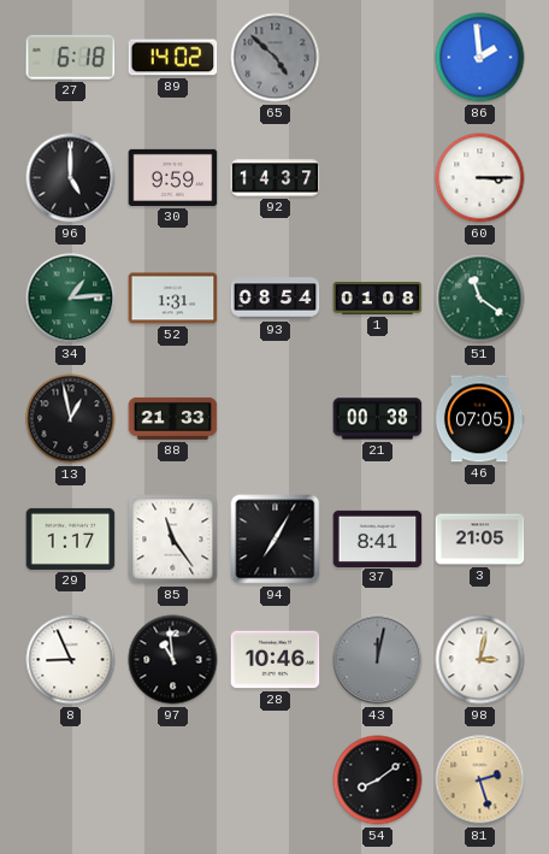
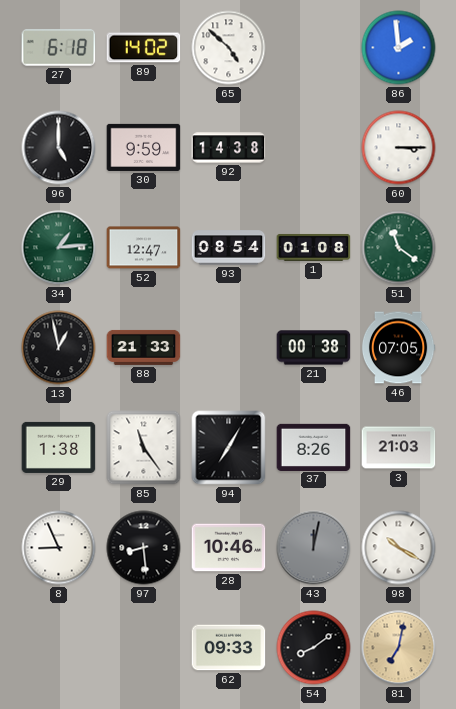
65 dial: grey -> white
92: 14:37 -> 14:38
52: 1:31 -> 12:47
29: 1:17 -> 1:38
37: 8:41 -> 8:26
3: 21:05 -> 21:03
97: 10:59 -> 8:29
98: 3:02 -> 10:20
62: none -> 09:33
81: 2:27 -> 7:02
